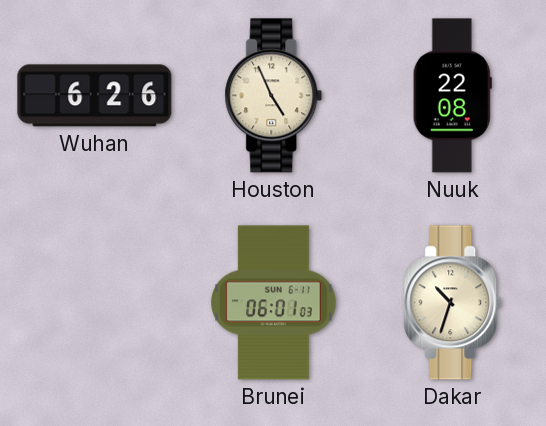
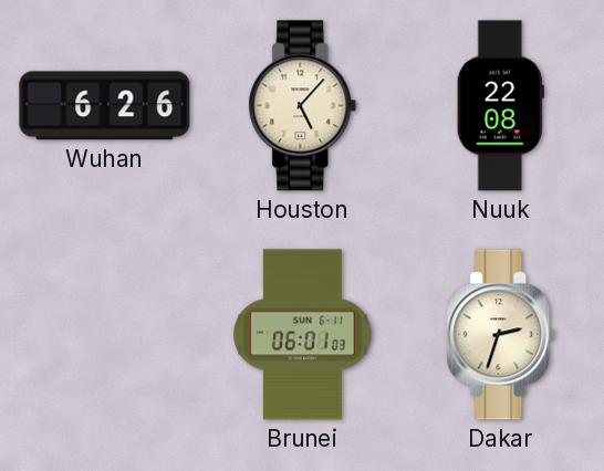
Houston: 4:56 -> 5:07
Dakar: 10:33 -> 2:33
